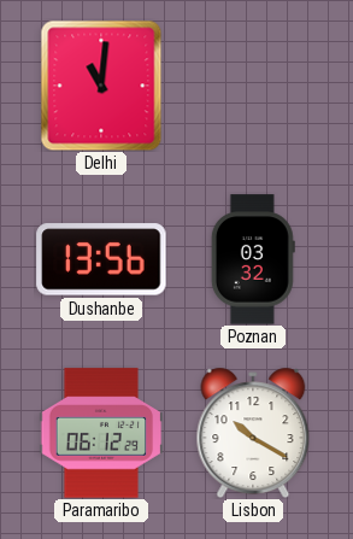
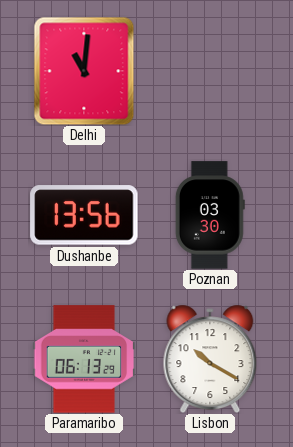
Poznan: 03:32 -> 03:30
Paramaribo: 06:12 -> 06:13
